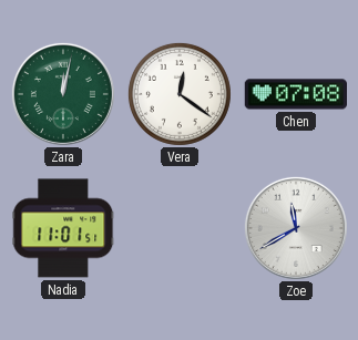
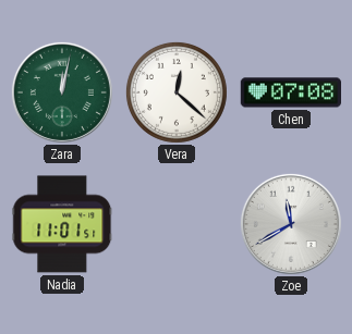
Vera: 12:21 -> 12:22
